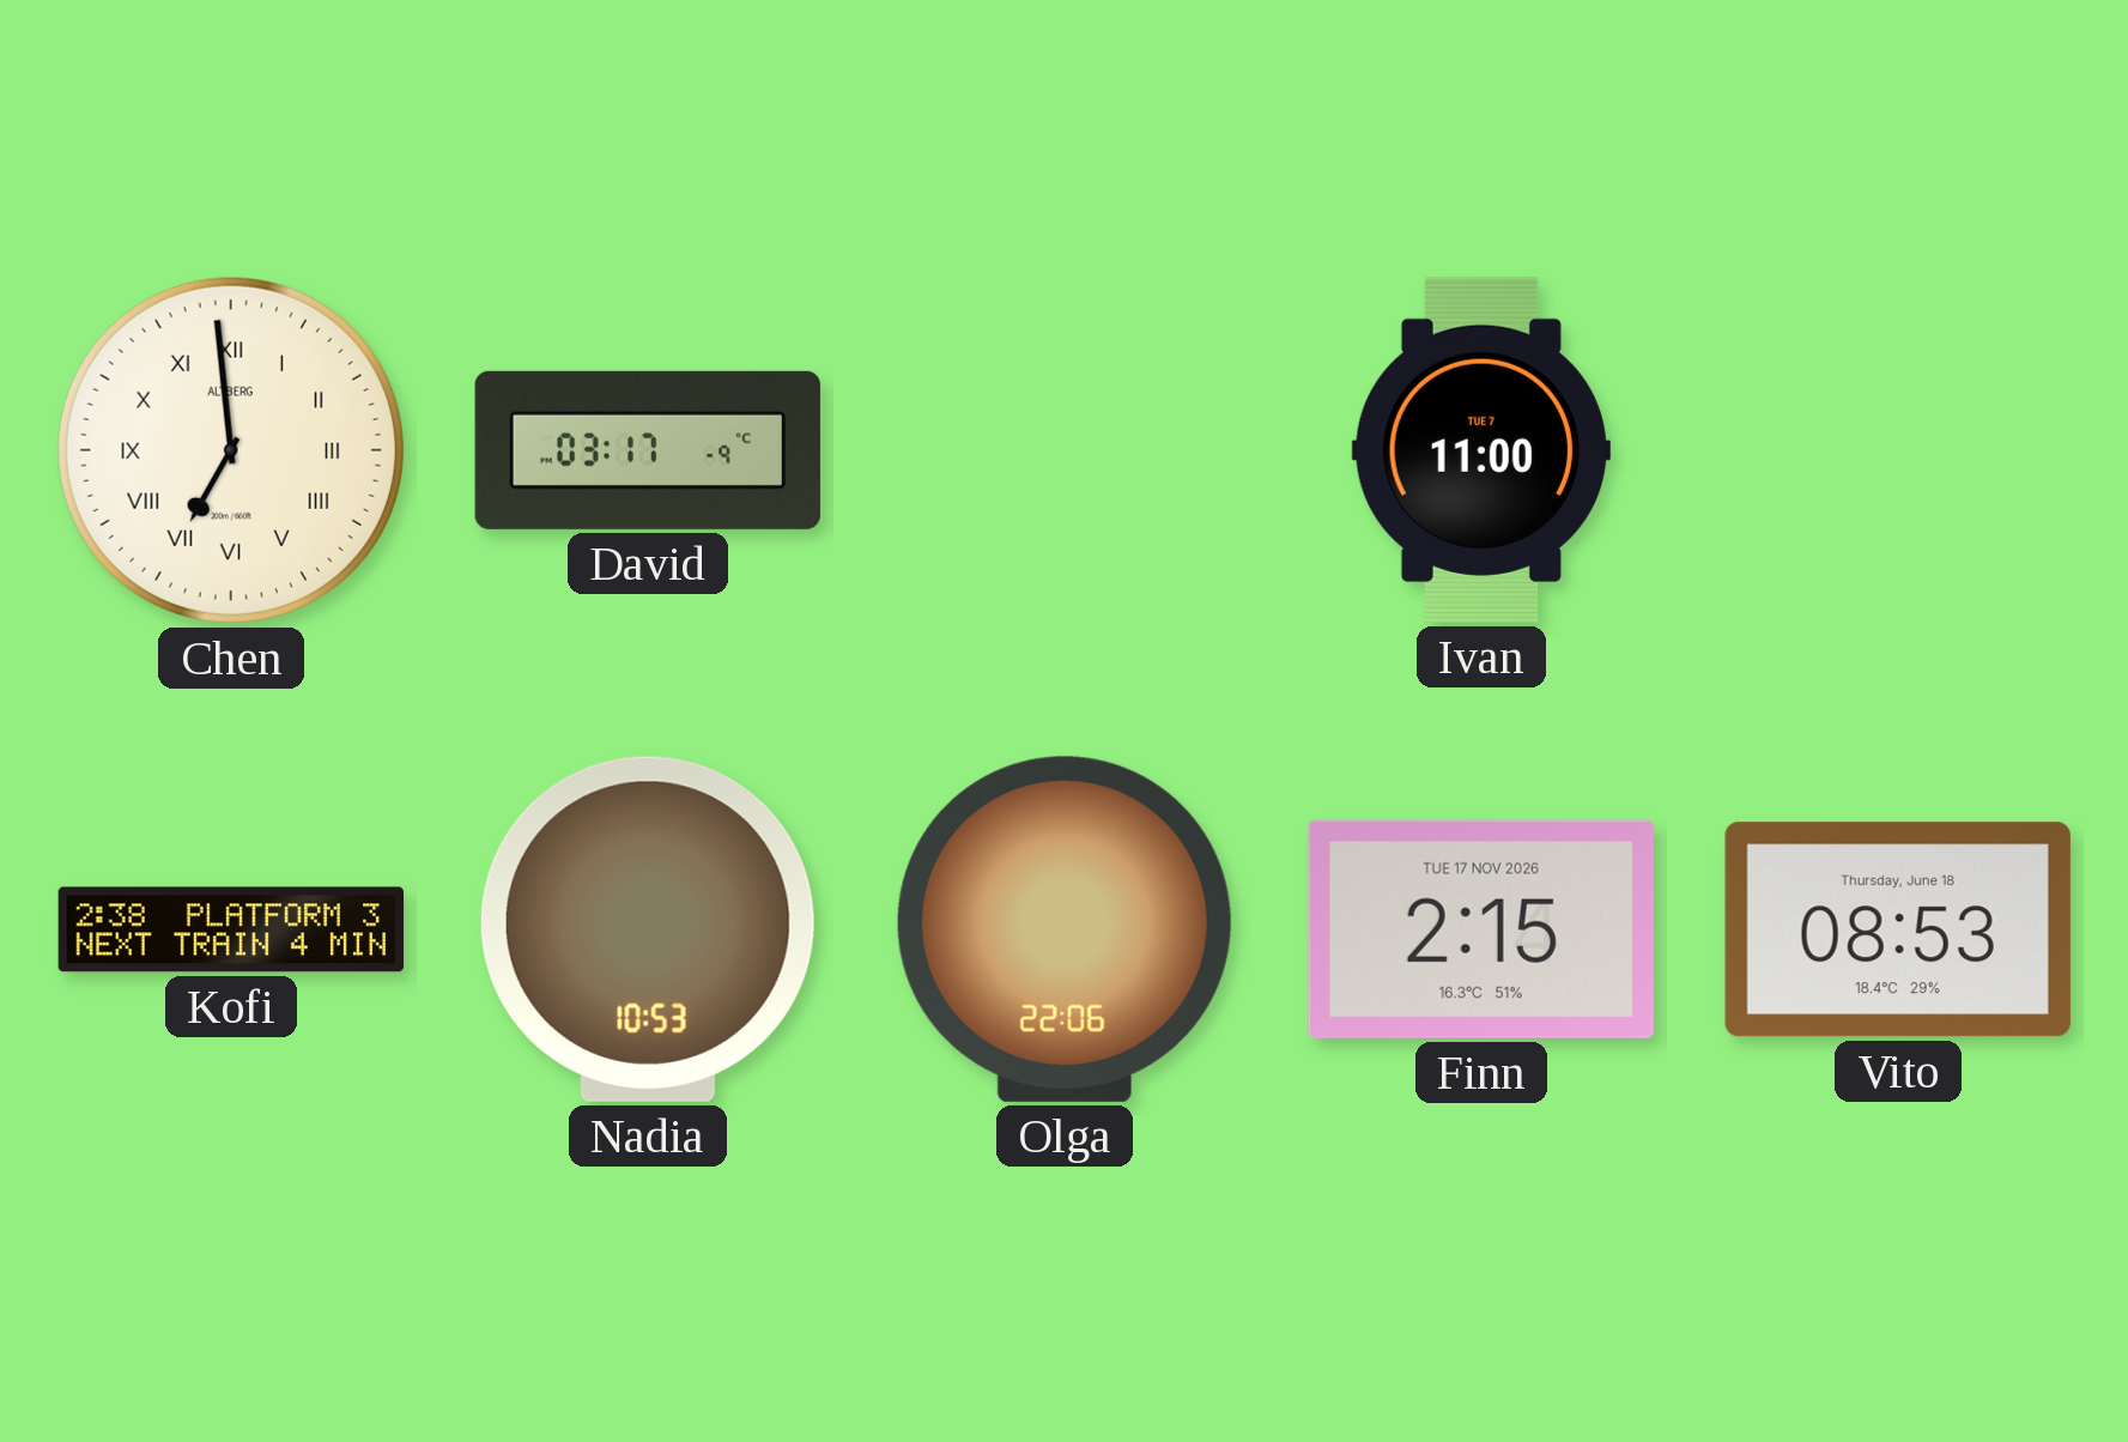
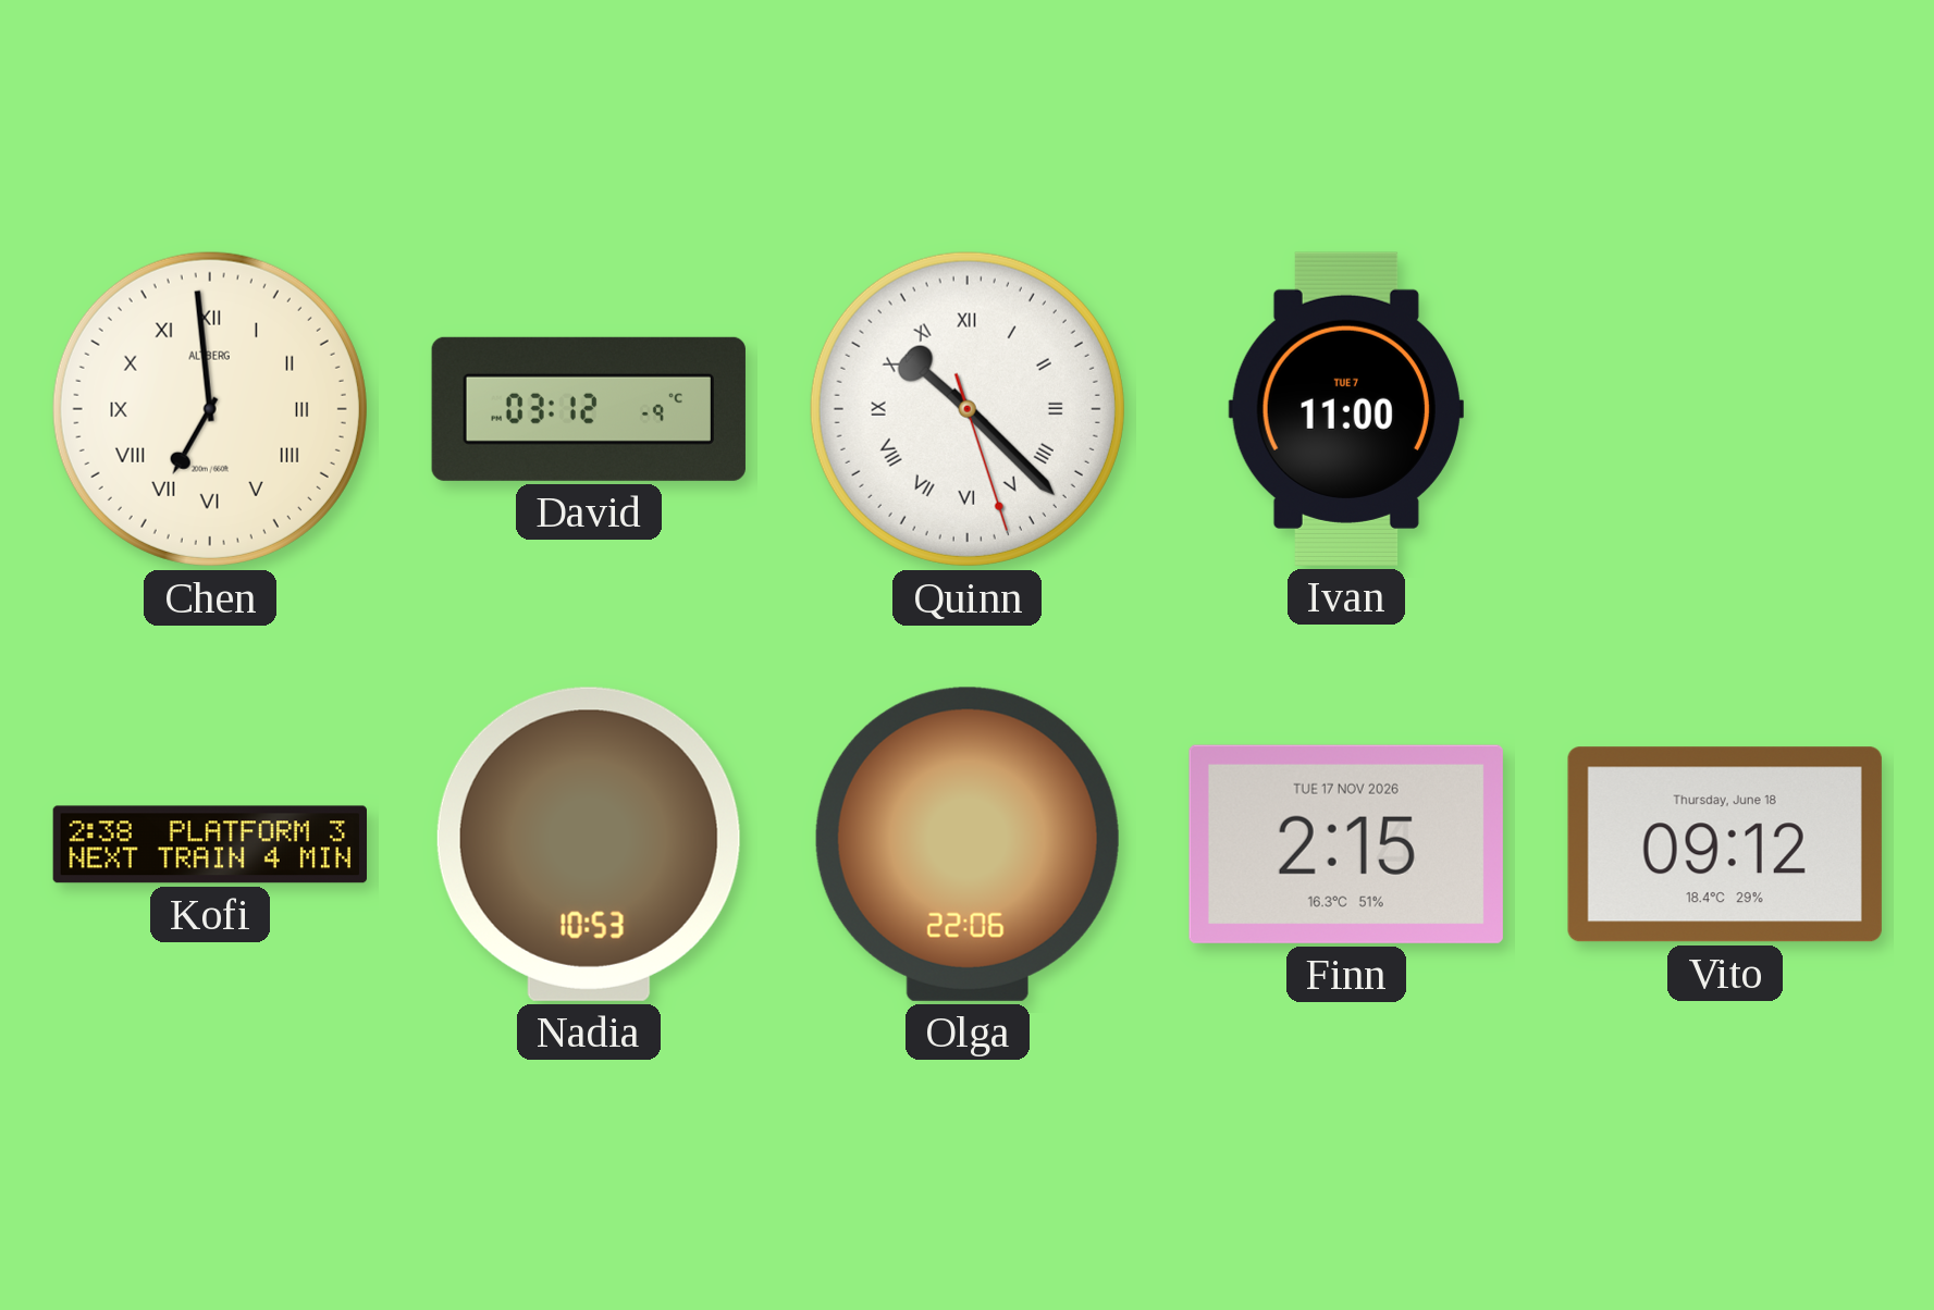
David: 03:17 -> 03:12
Quinn: none -> 10:22
Vito: 08:53 -> 09:12
